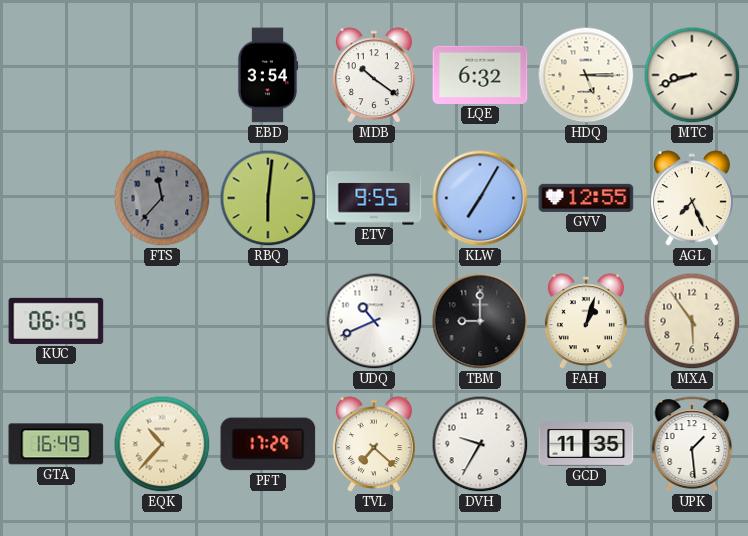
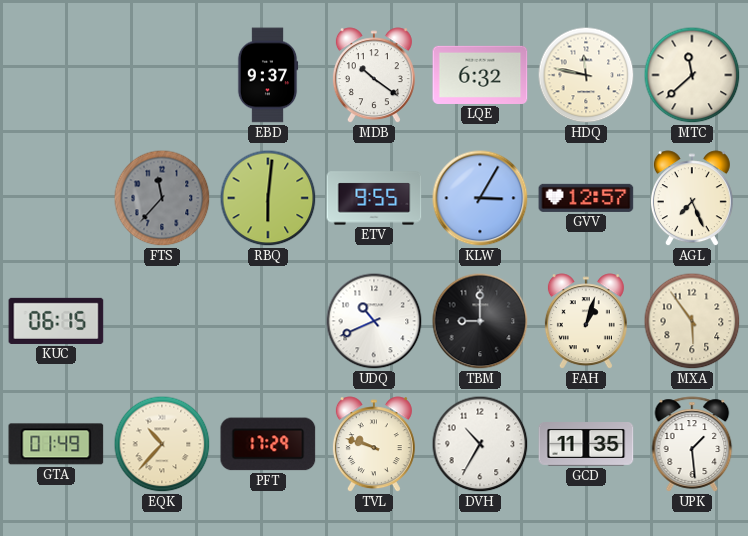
EBD: 3:54 -> 9:37
HDQ: 5:15 -> 11:47
MTC: 8:42 -> 11:38
KLW: 7:05 -> 3:05
GVV: 12:55 -> 12:57
GTA: 16:49 -> 01:49
TVL: 7:22 -> 9:48
DVH: 9:35 -> 10:35
